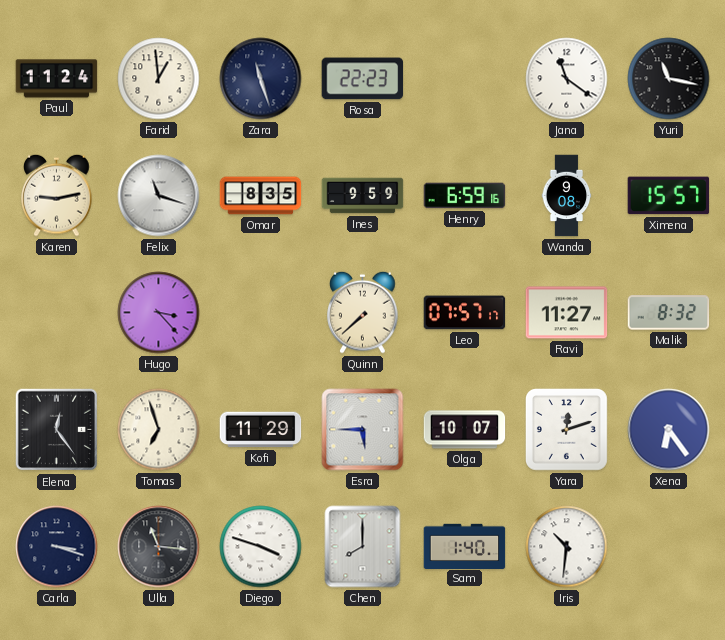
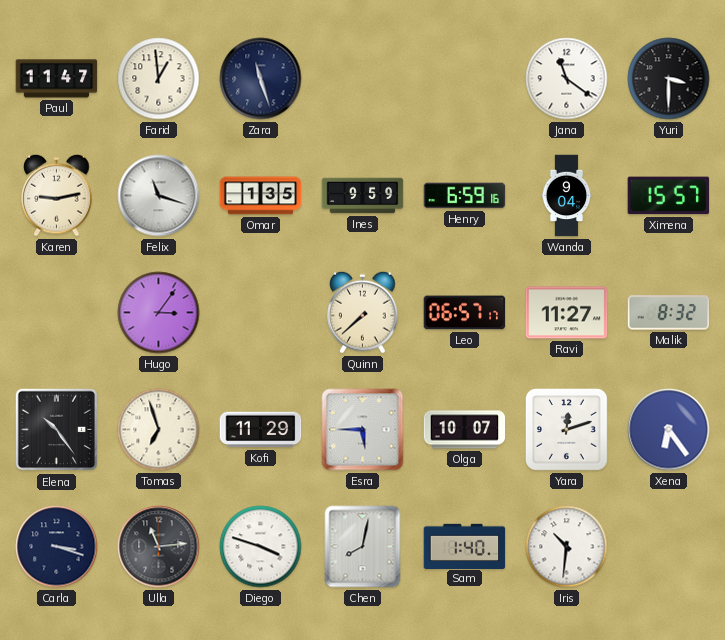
Paul: 11:24 -> 11:47
Rosa: 22:23 -> none
Yuri: 11:17 -> 3:30
Omar: 8:35 -> 1:35
Wanda: 9:08 -> 9:04
Hugo: 3:23 -> 3:06
Leo: 07:57 -> 06:57
Elena: 12:24 -> 10:24
Ulla: 11:16 -> 11:14
Chen: 8:00 -> 8:02
